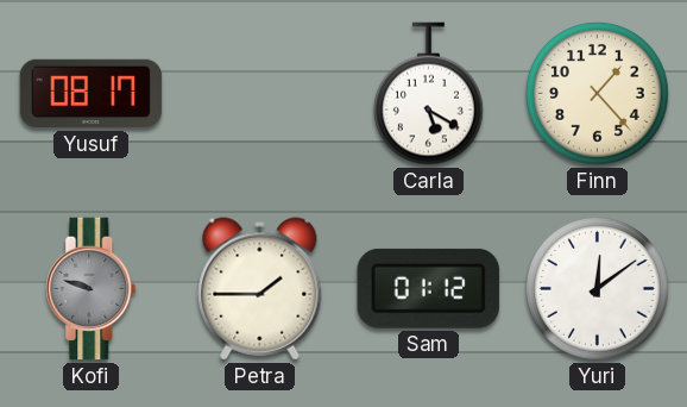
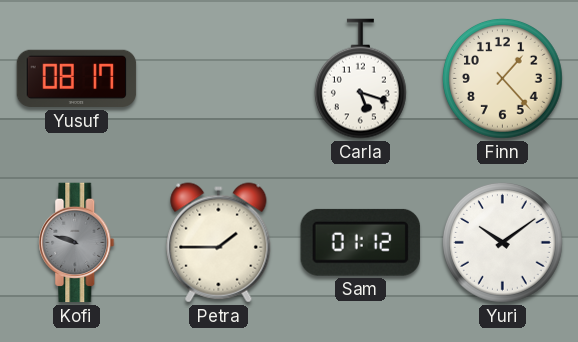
Carla: 5:20 -> 5:18
Yuri: 12:09 -> 10:09
